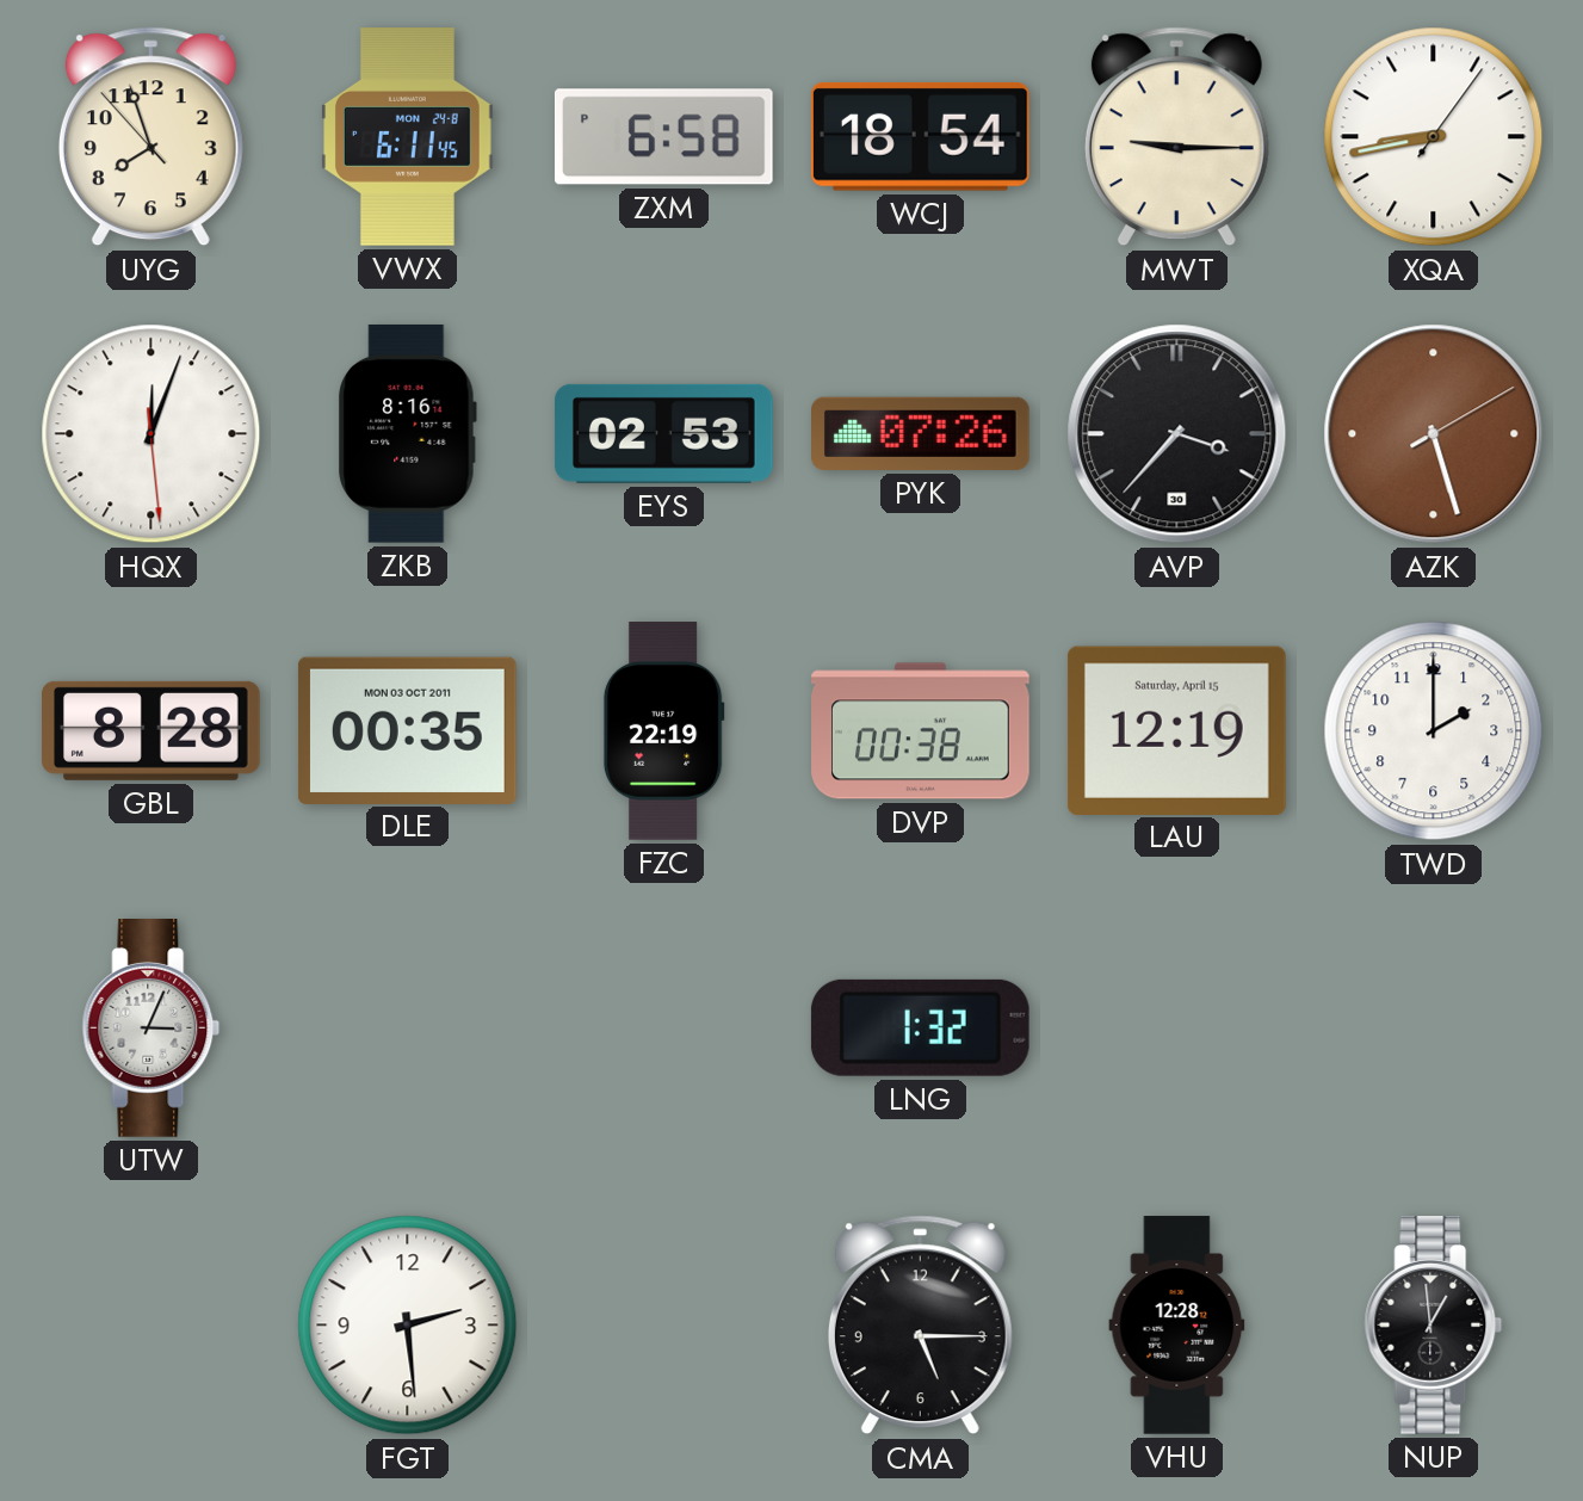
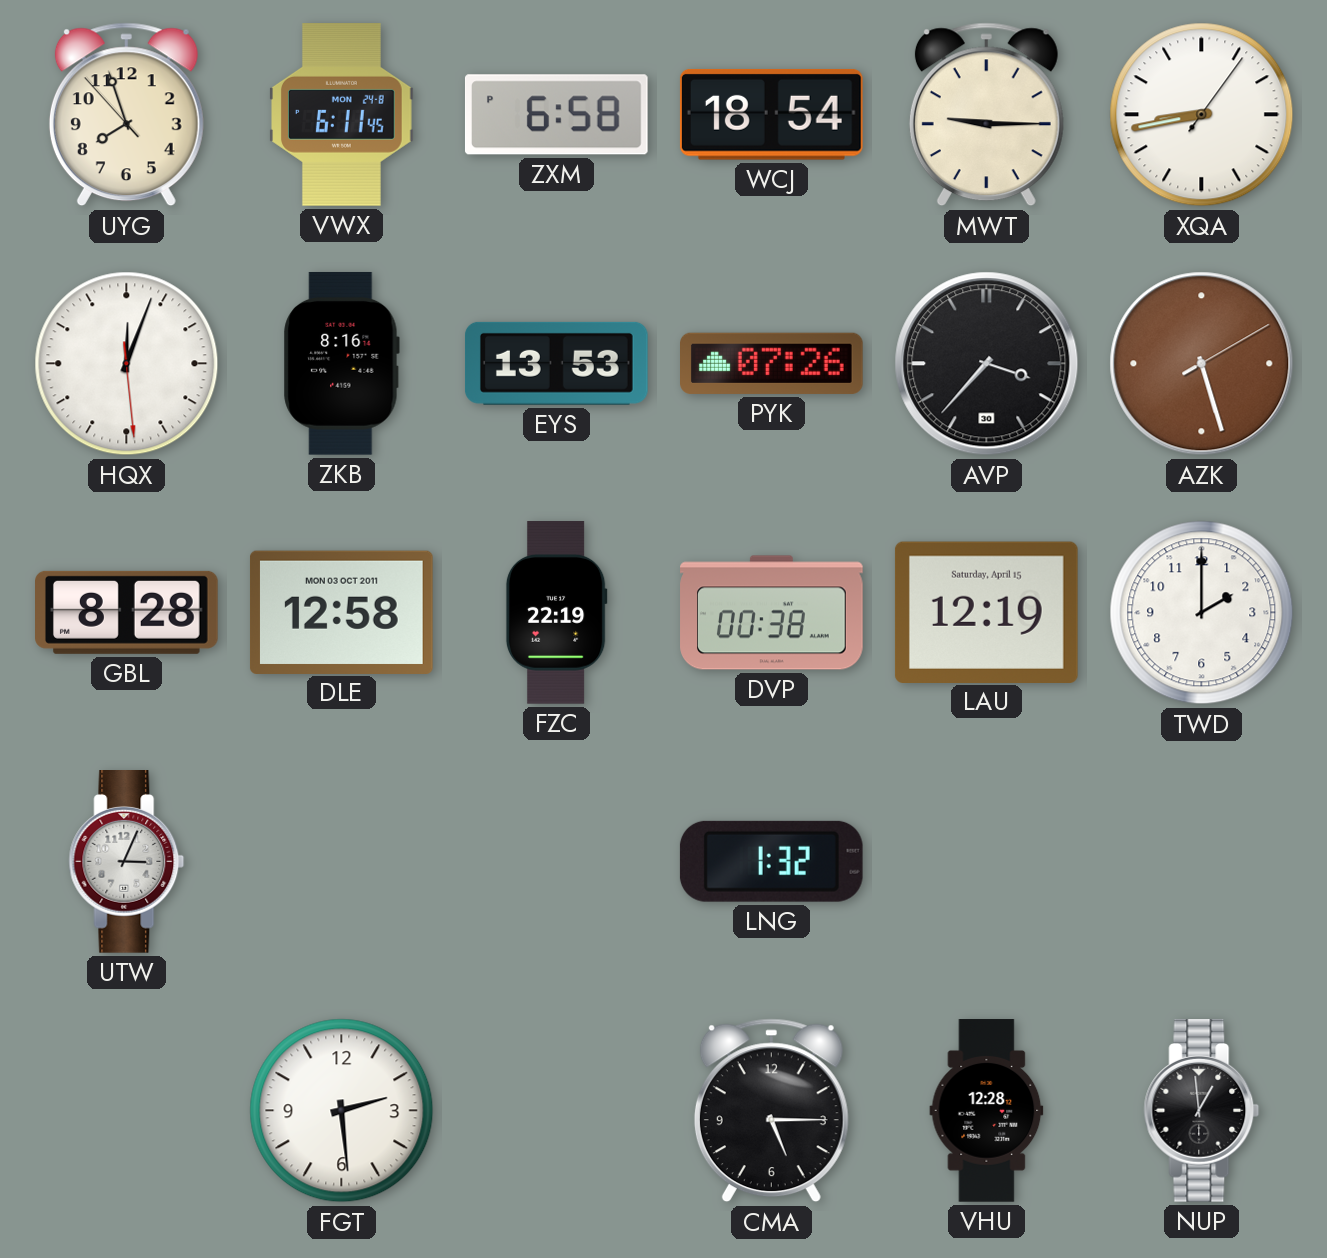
EYS: 02:53 -> 13:53
DLE: 00:35 -> 12:58
